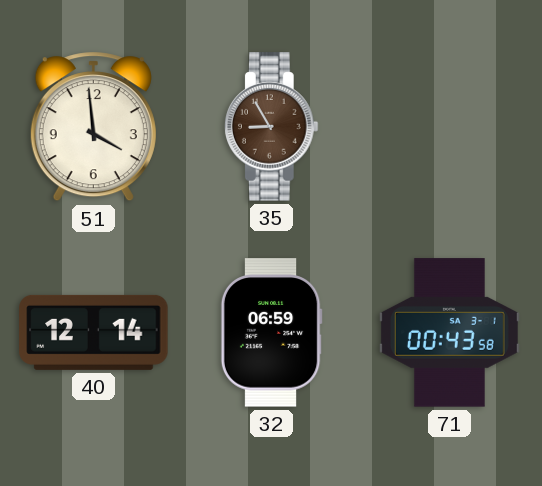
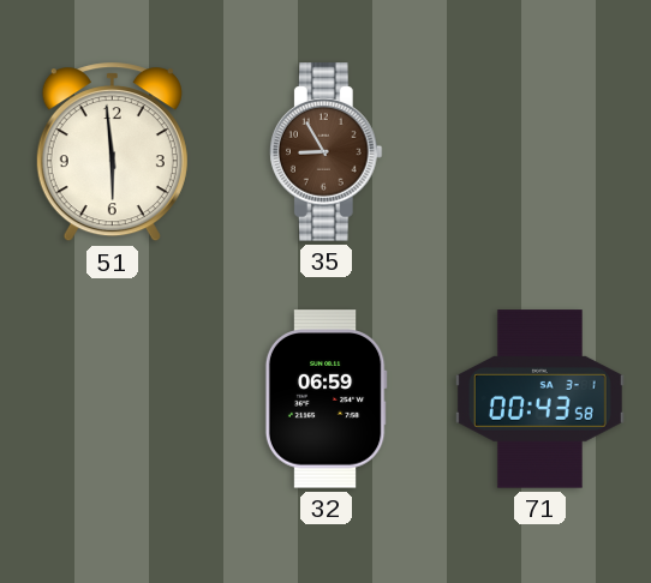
51: 3:59 -> 5:59
40: 12:14 -> none
